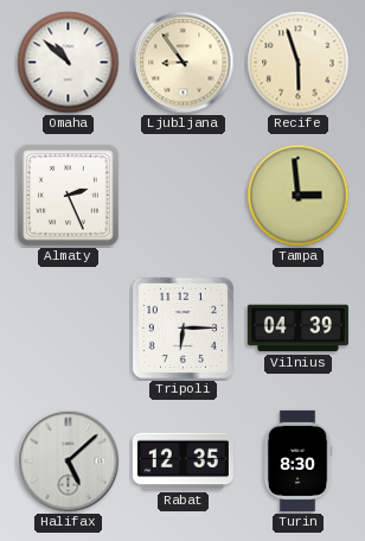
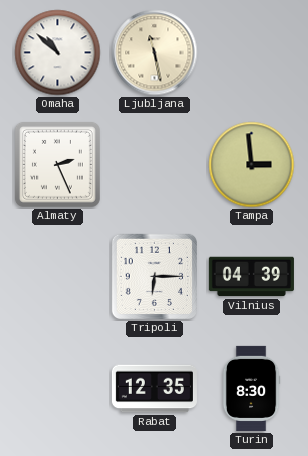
Ljubljana: 8:54 -> 11:28
Recife: 5:57 -> none
Halifax: 5:08 -> none
